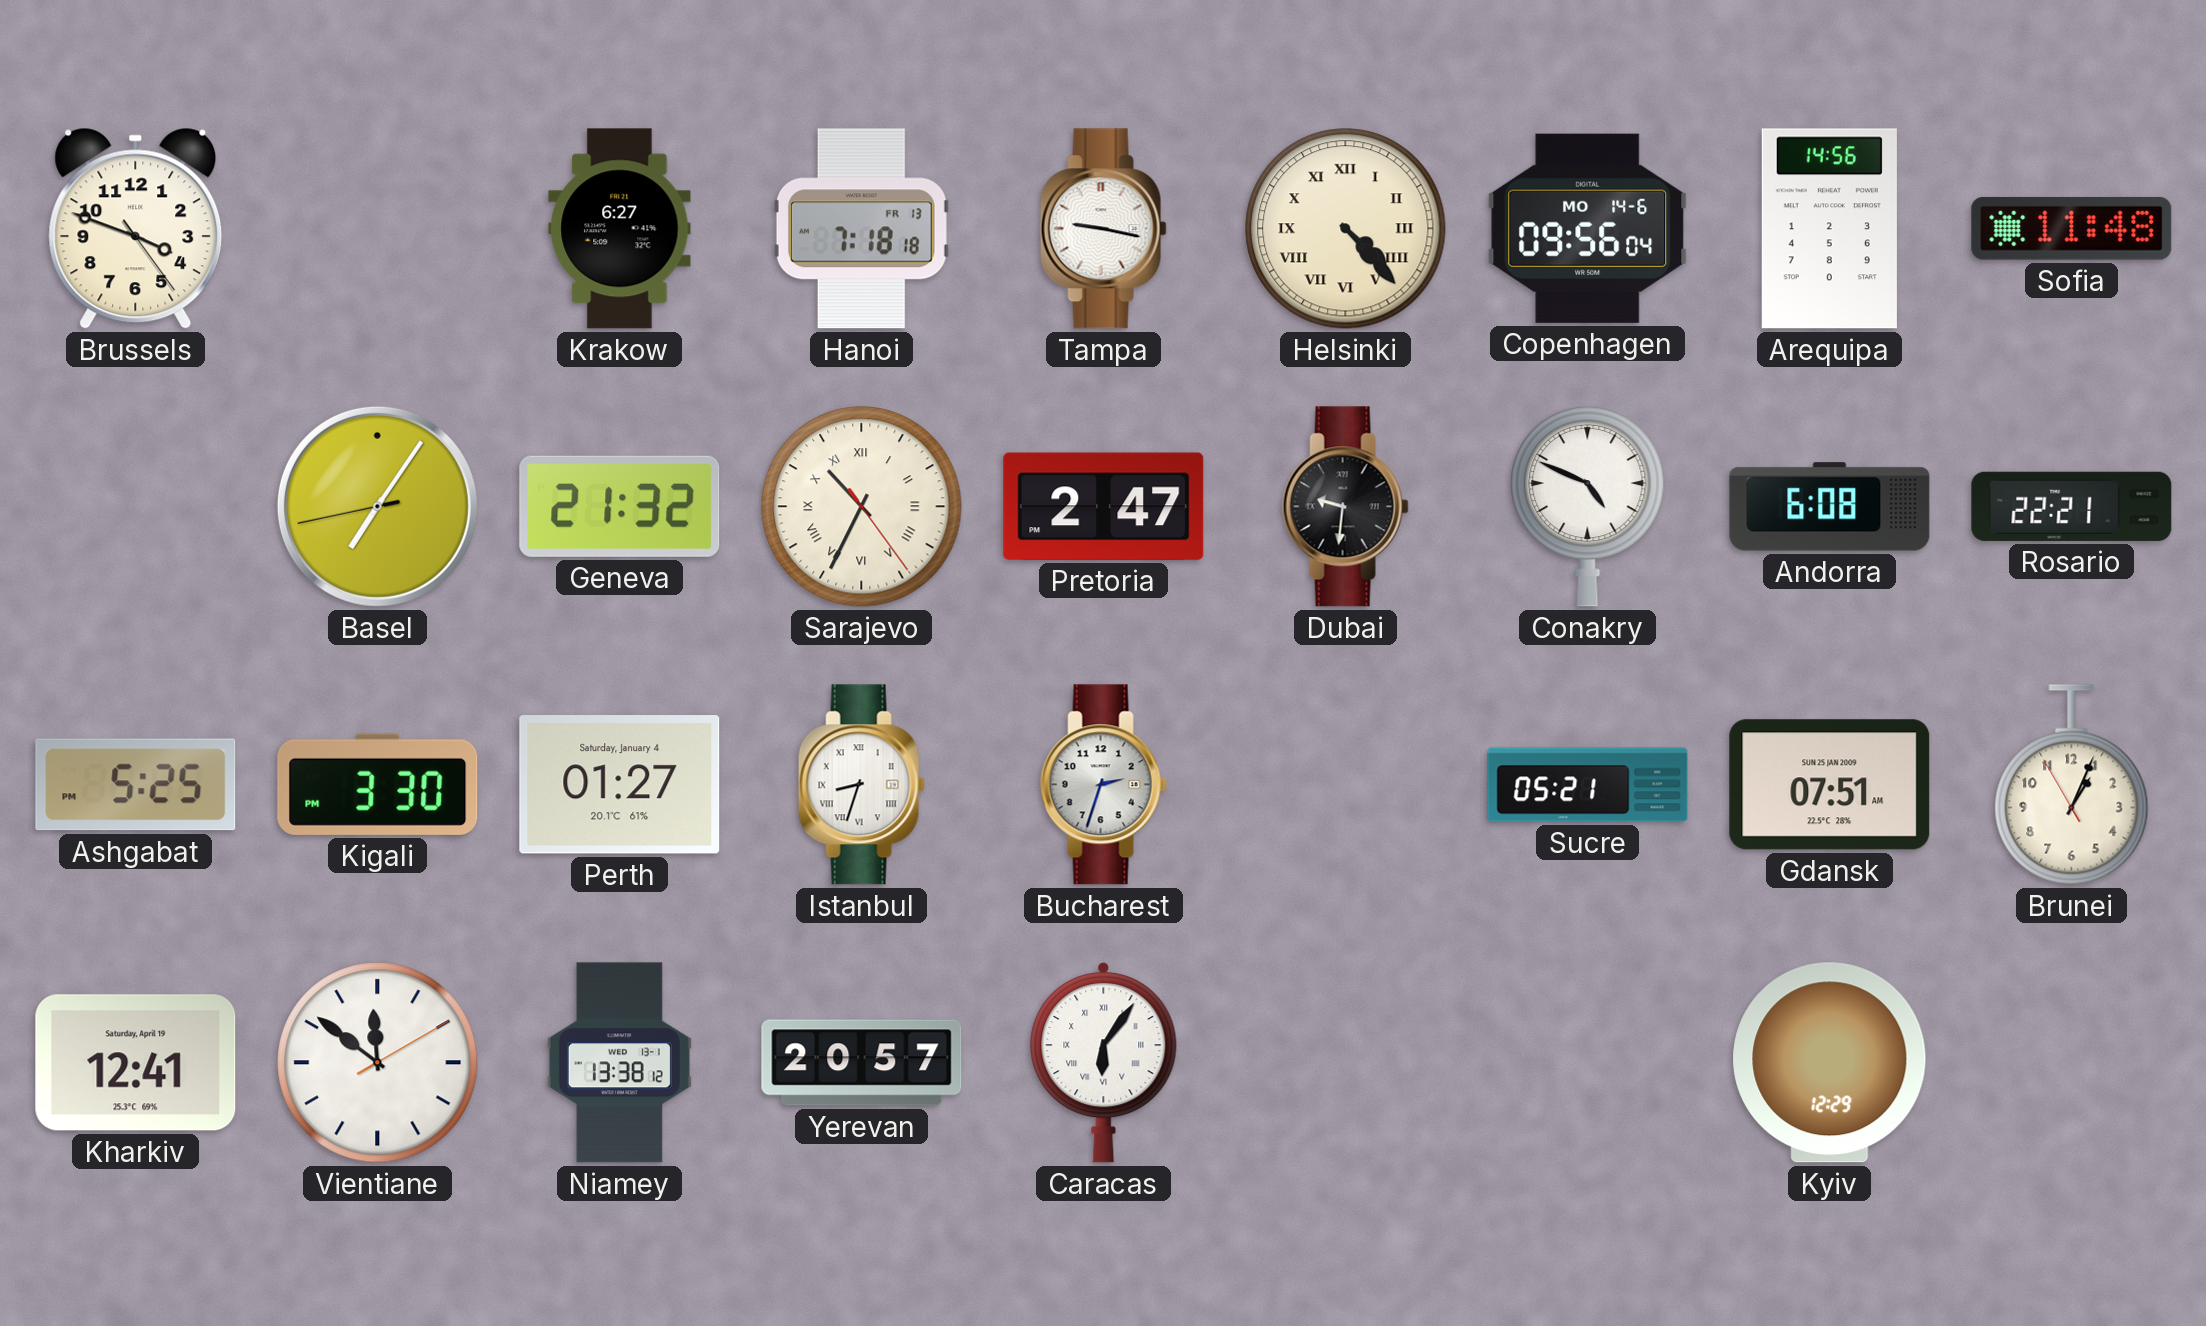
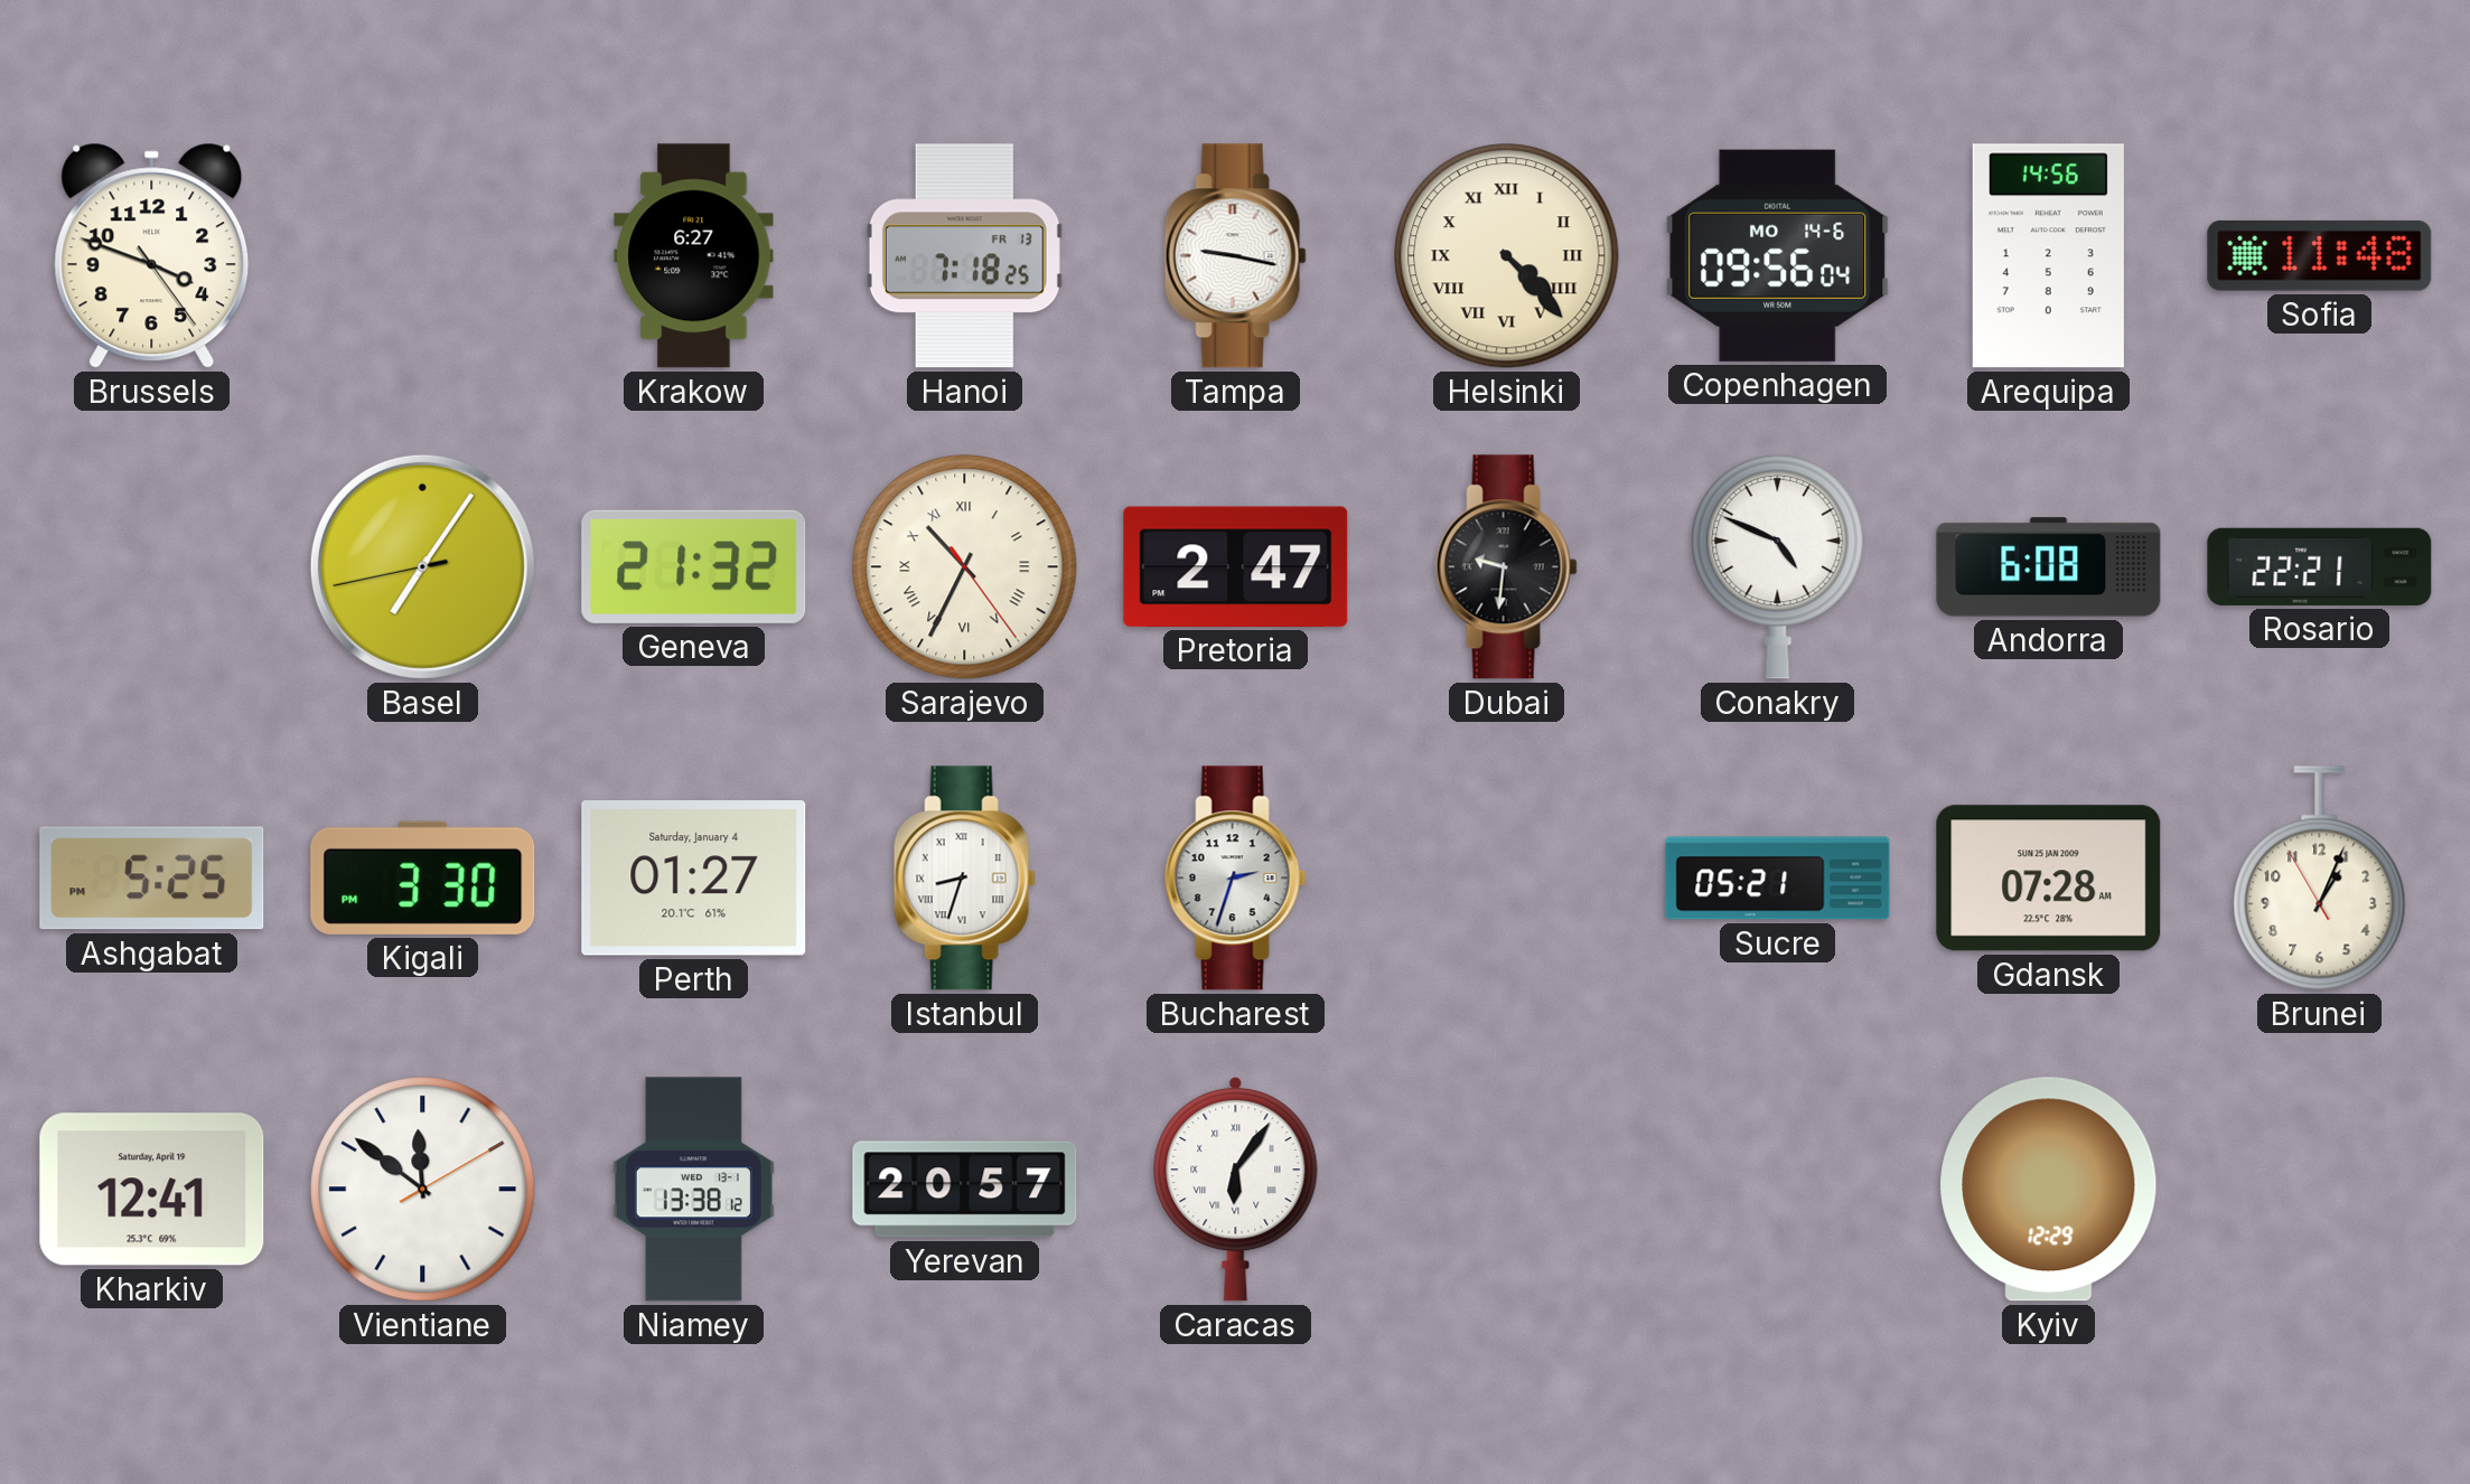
Hanoi: 7:18:18 -> 7:18:25
Gdansk: 07:51 -> 07:28
